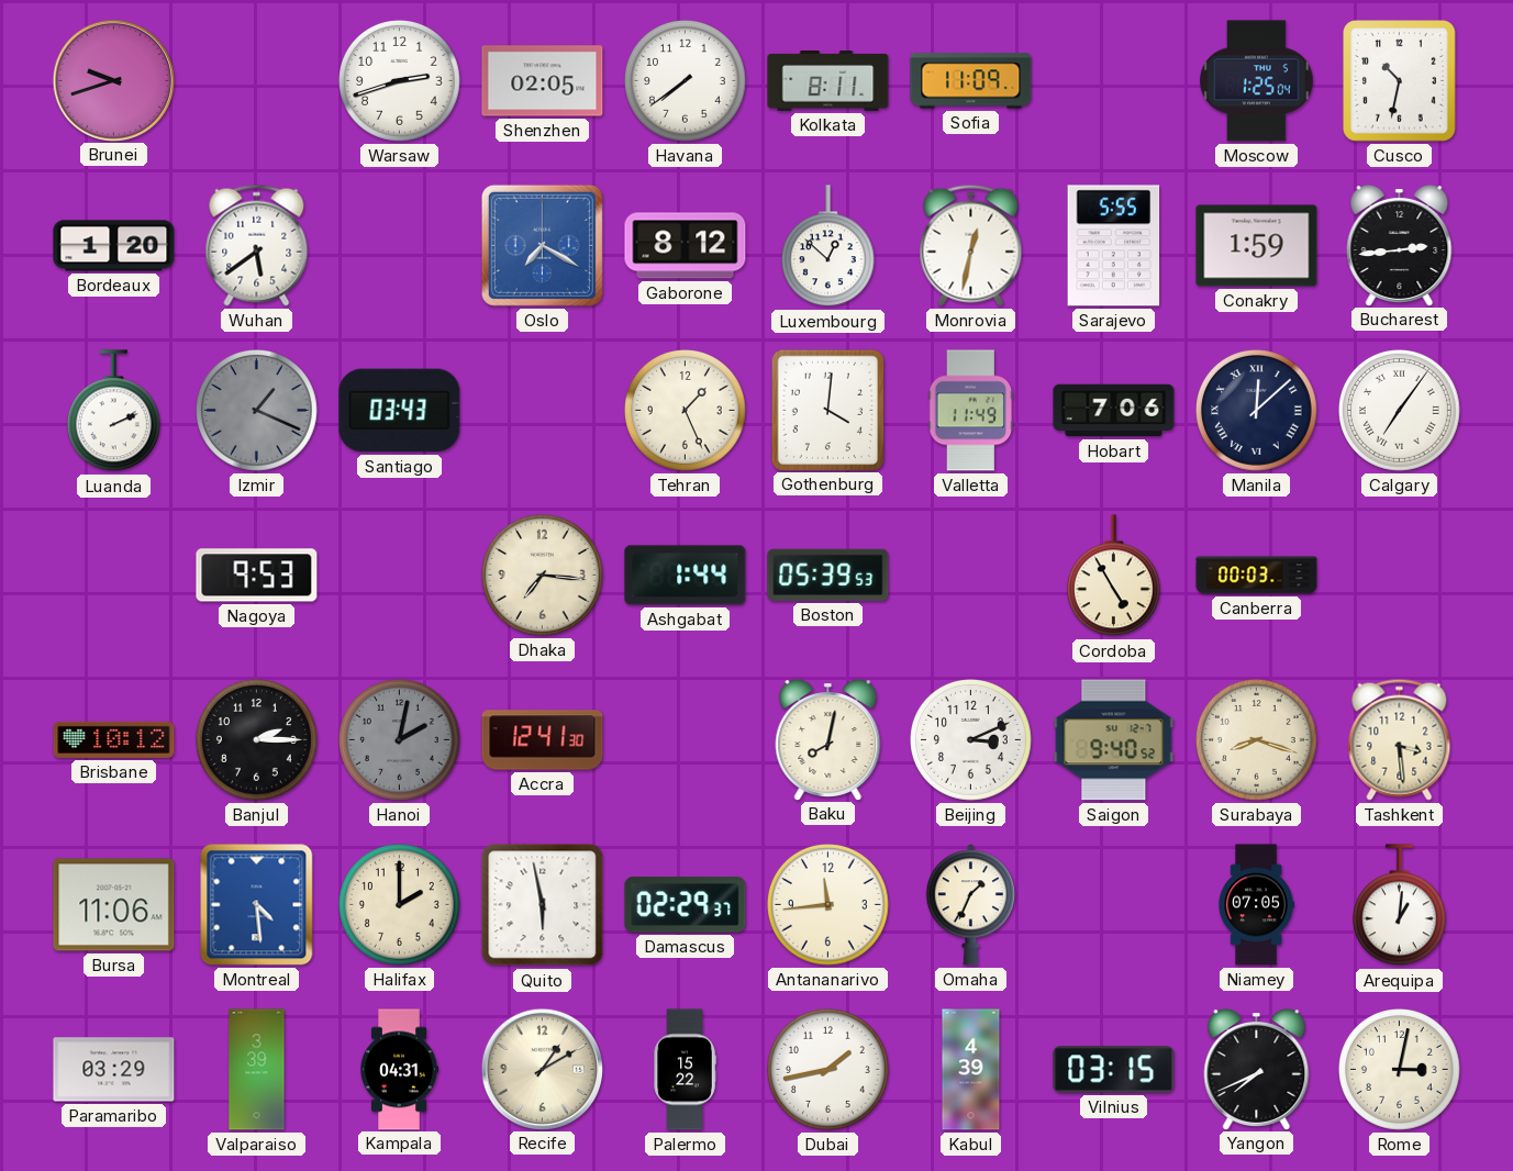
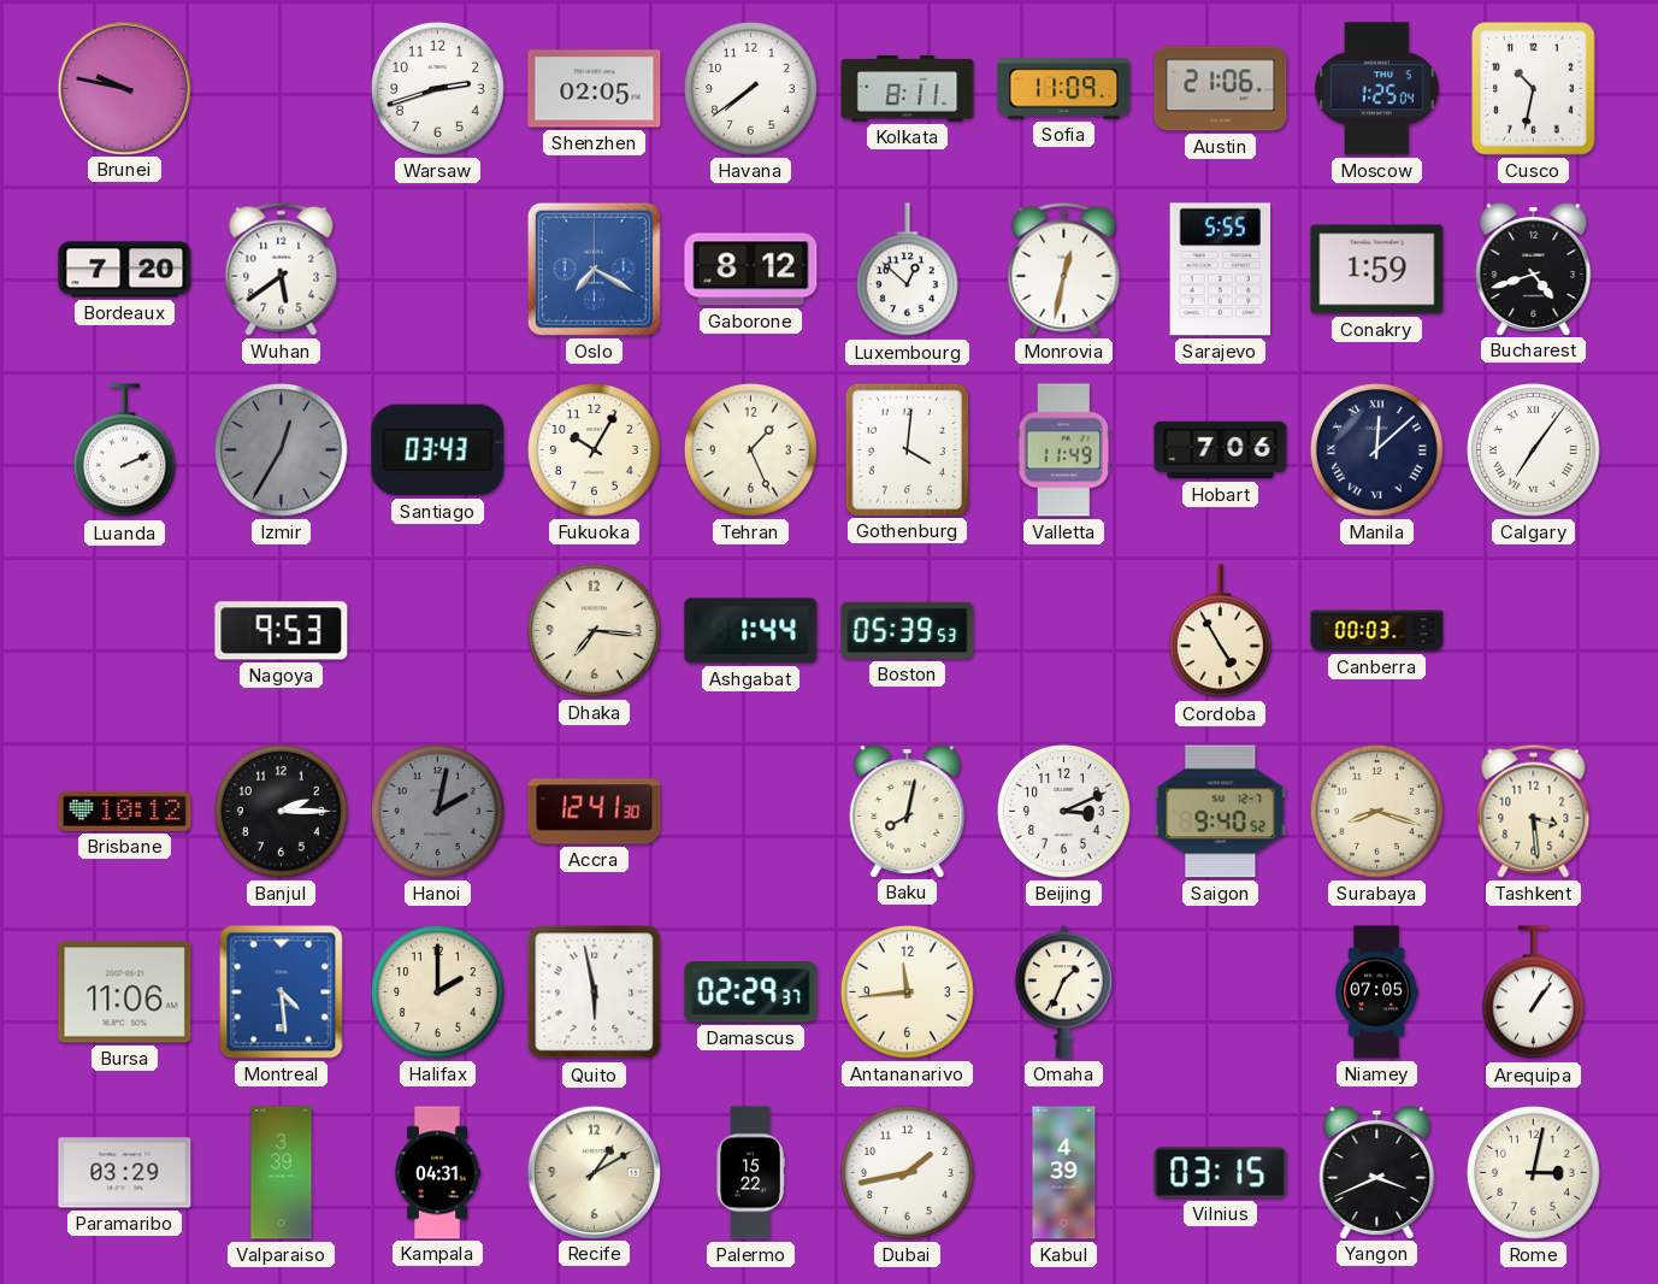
Brunei: 9:42 -> 9:47
Austin: none -> 21:06
Bordeaux: 1:20 -> 7:20
Bucharest: 2:44 -> 4:42
Izmir: 1:19 -> 12:35
Fukuoka: none -> 10:05
Arequipa: 1:01 -> 1:06
Yangon: 7:41 -> 3:41
